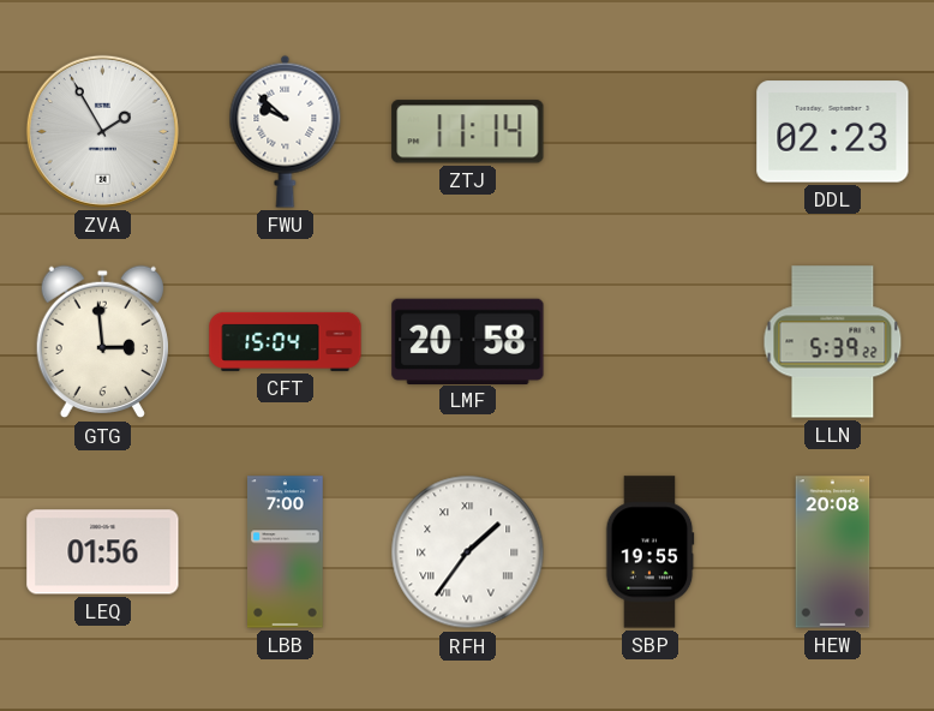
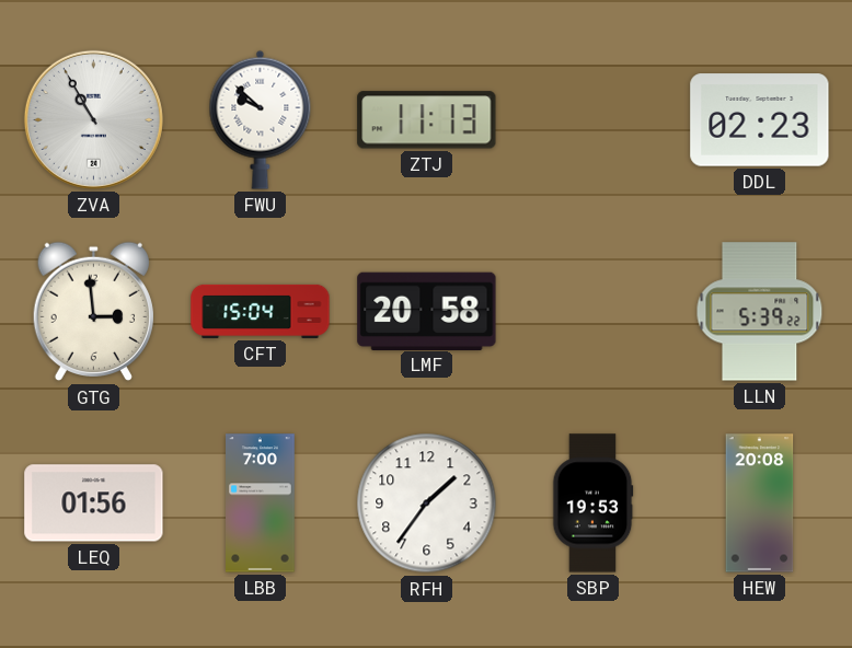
ZVA: 1:55 -> 10:55
ZTJ: 11:14 -> 11:13
RFH numerals: Roman -> Arabic
SBP: 19:55 -> 19:53
